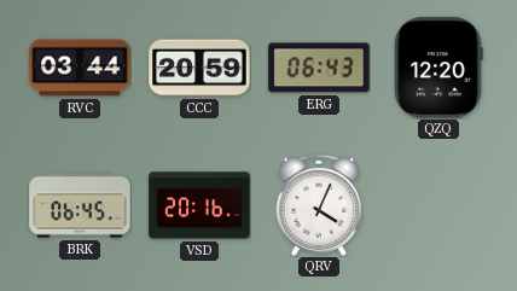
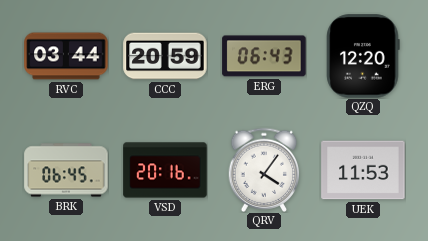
QRV: 4:04 -> 4:06
UEK: none -> 11:53
